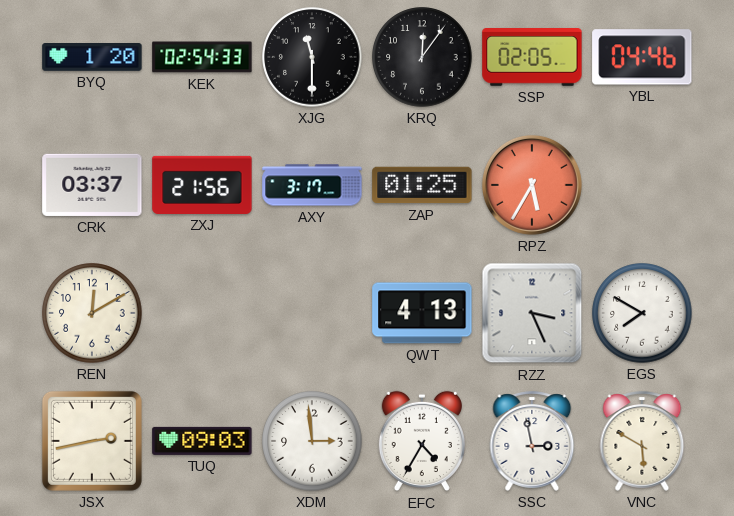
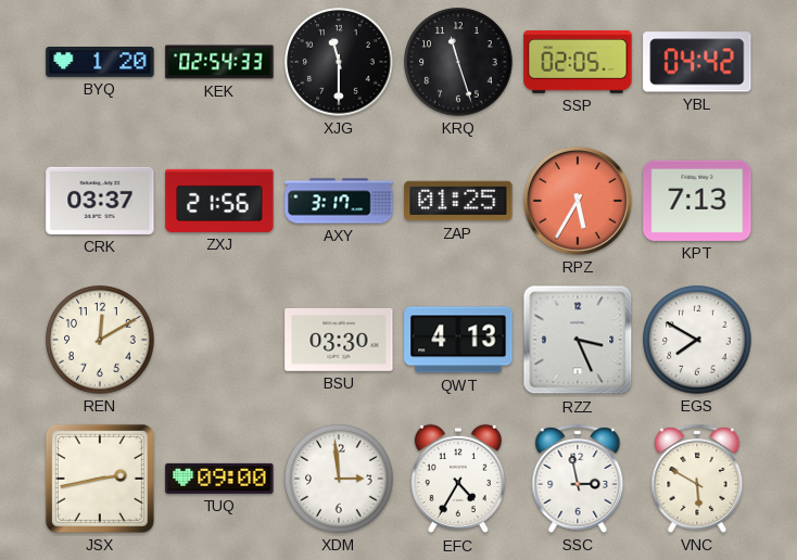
KRQ: 12:06 -> 11:27
YBL: 04:46 -> 04:42
KPT: none -> 7:13
BSU: none -> 03:30
TUQ: 09:03 -> 09:00
